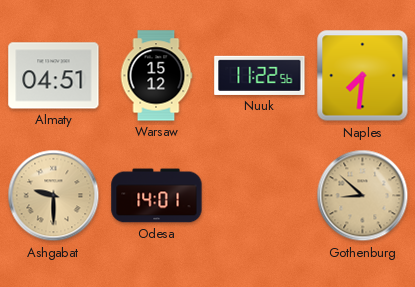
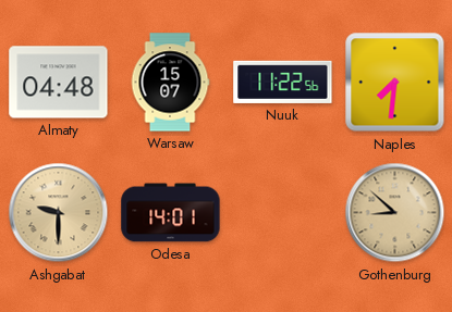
Almaty: 04:51 -> 04:48
Warsaw: 15:12 -> 15:07
